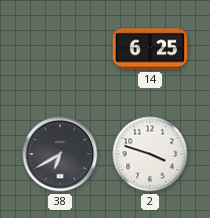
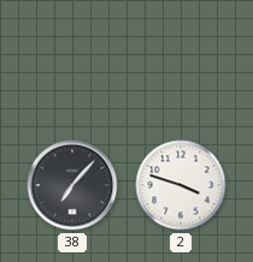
14: 6:25 -> none
38: 6:40 -> 7:07
